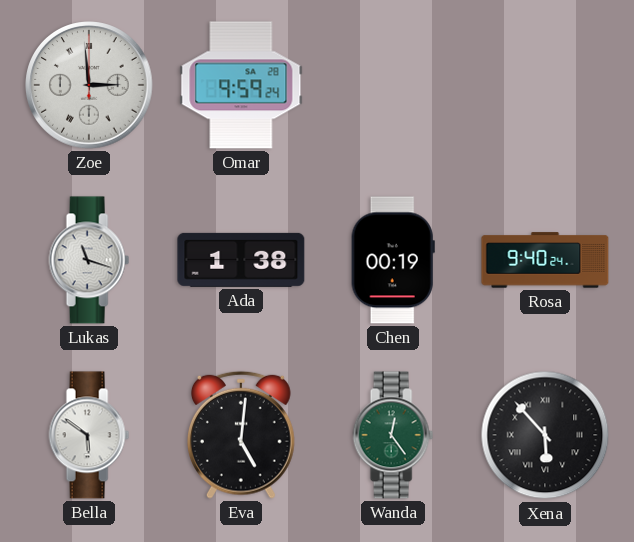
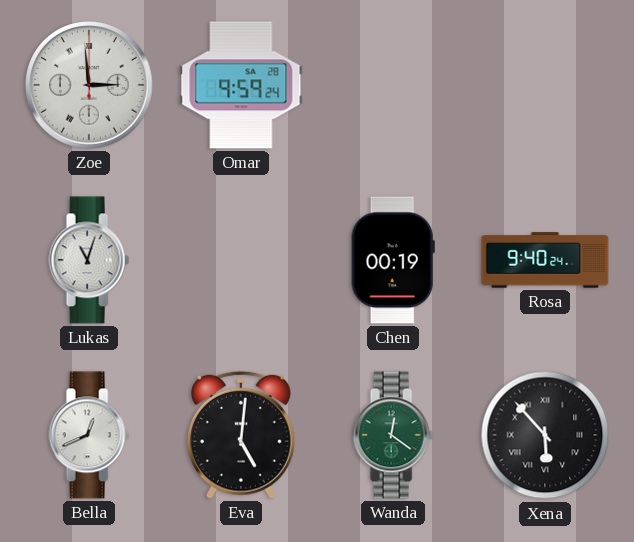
Lukas: 11:18 -> 11:03
Ada: 1:38 -> none
Bella: 5:51 -> 12:41
Wanda: 12:24 -> 12:21
